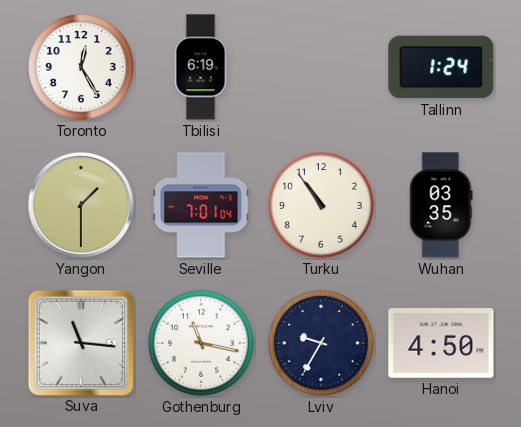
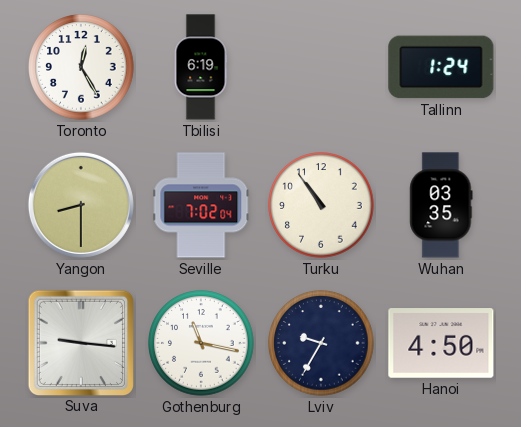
Yangon: 1:30 -> 8:30
Seville: 7:01 -> 7:02
Suva: 11:16 -> 9:16
